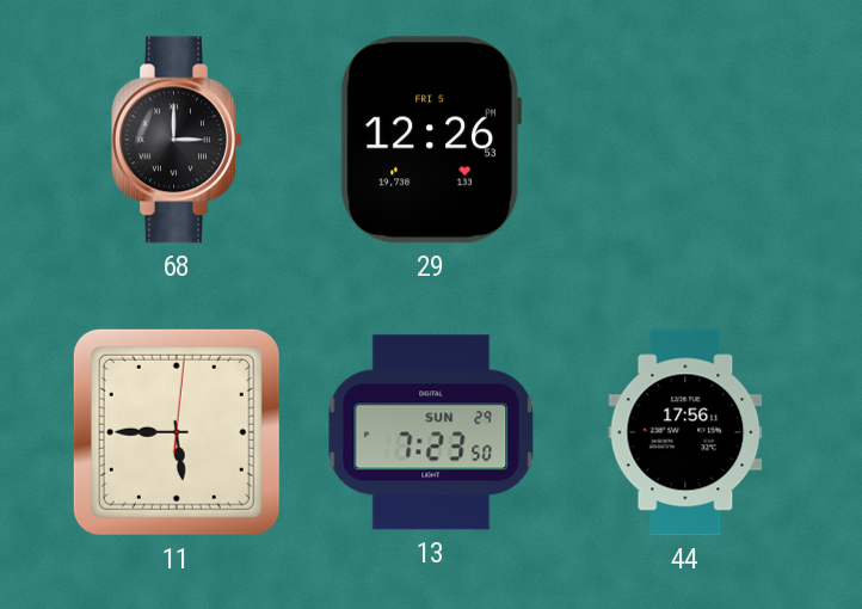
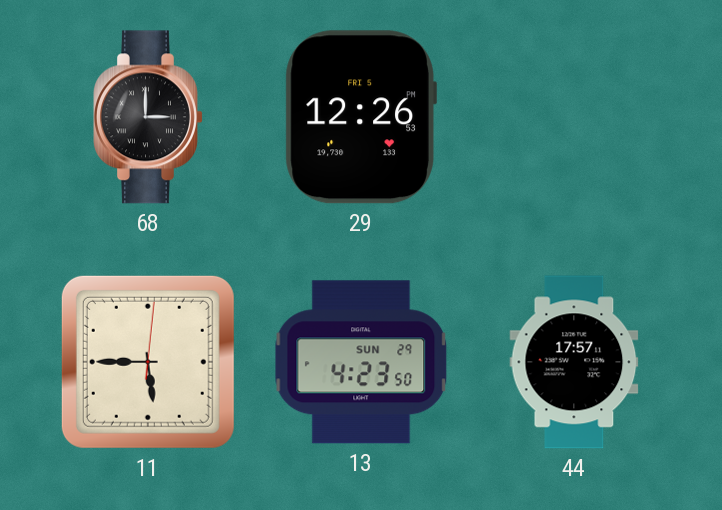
13: 7:23 -> 4:23
44: 17:56 -> 17:57
